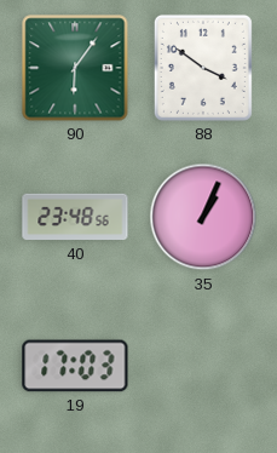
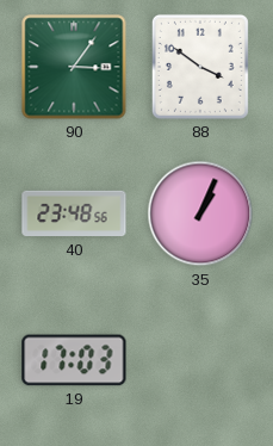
90: 6:06 -> 3:06
